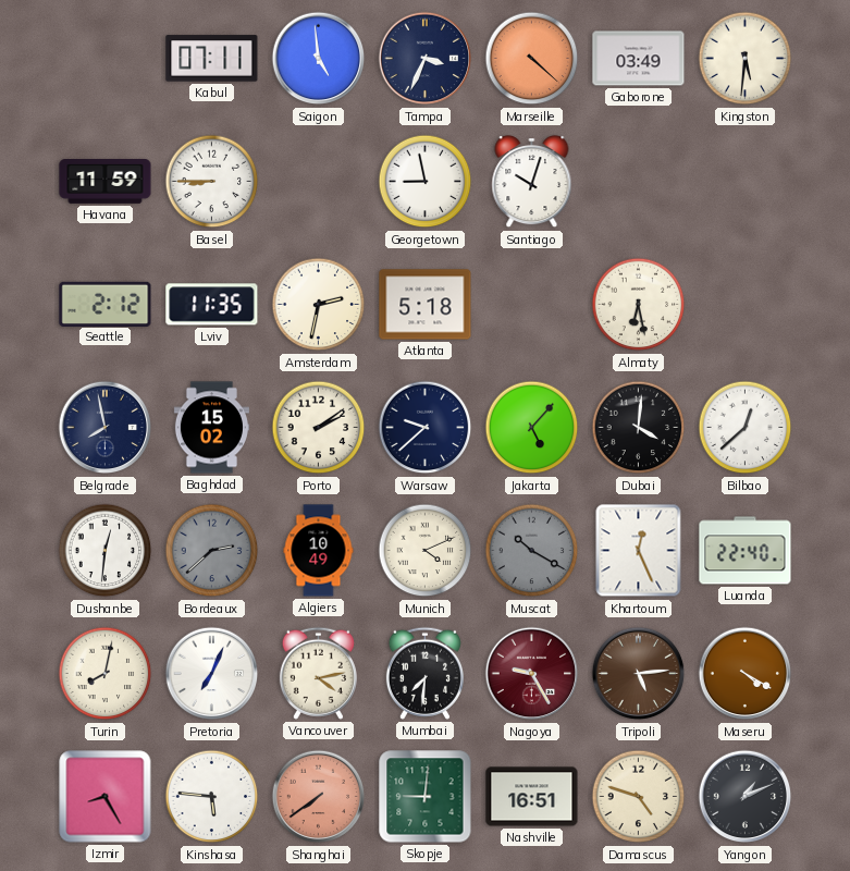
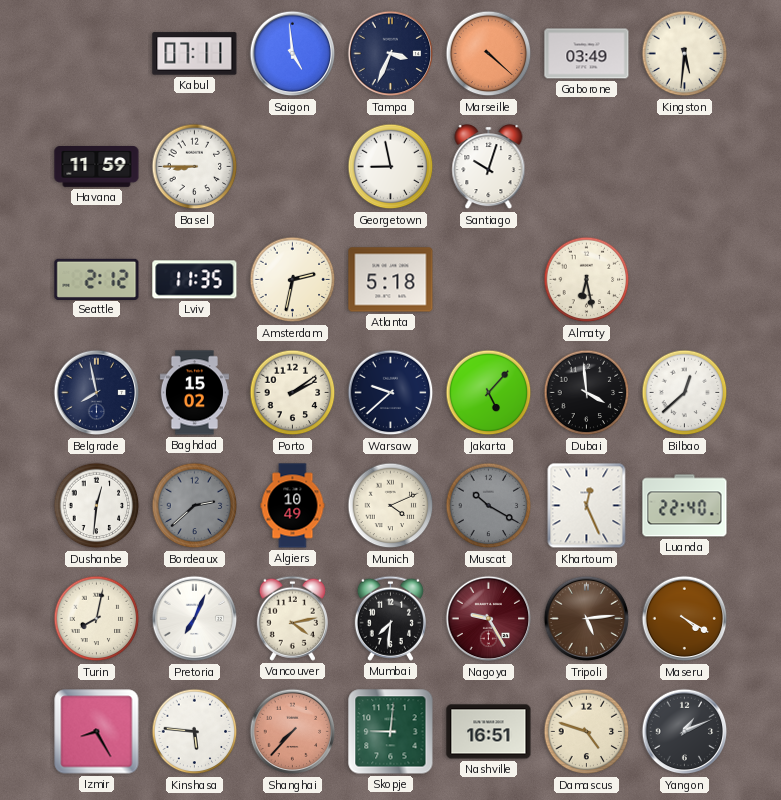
Dubai: 4:01 -> 3:59
Shanghai: 7:39 -> 7:37
